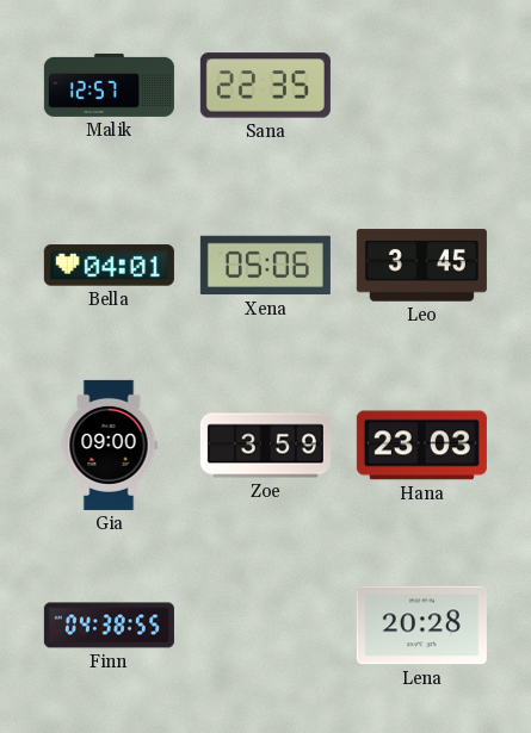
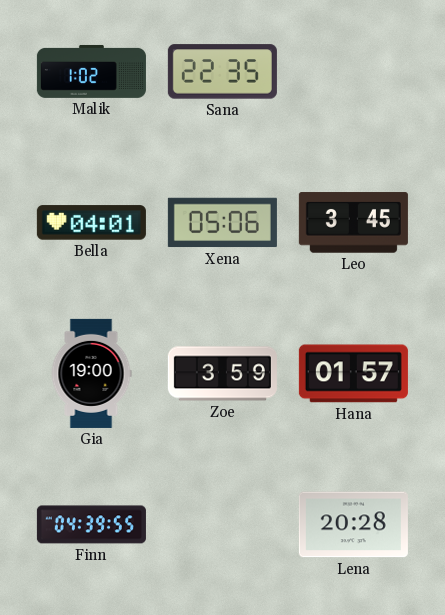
Malik: 12:57 -> 1:02
Gia: 09:00 -> 19:00
Hana: 23:03 -> 01:57
Finn: 04:38 -> 04:39
